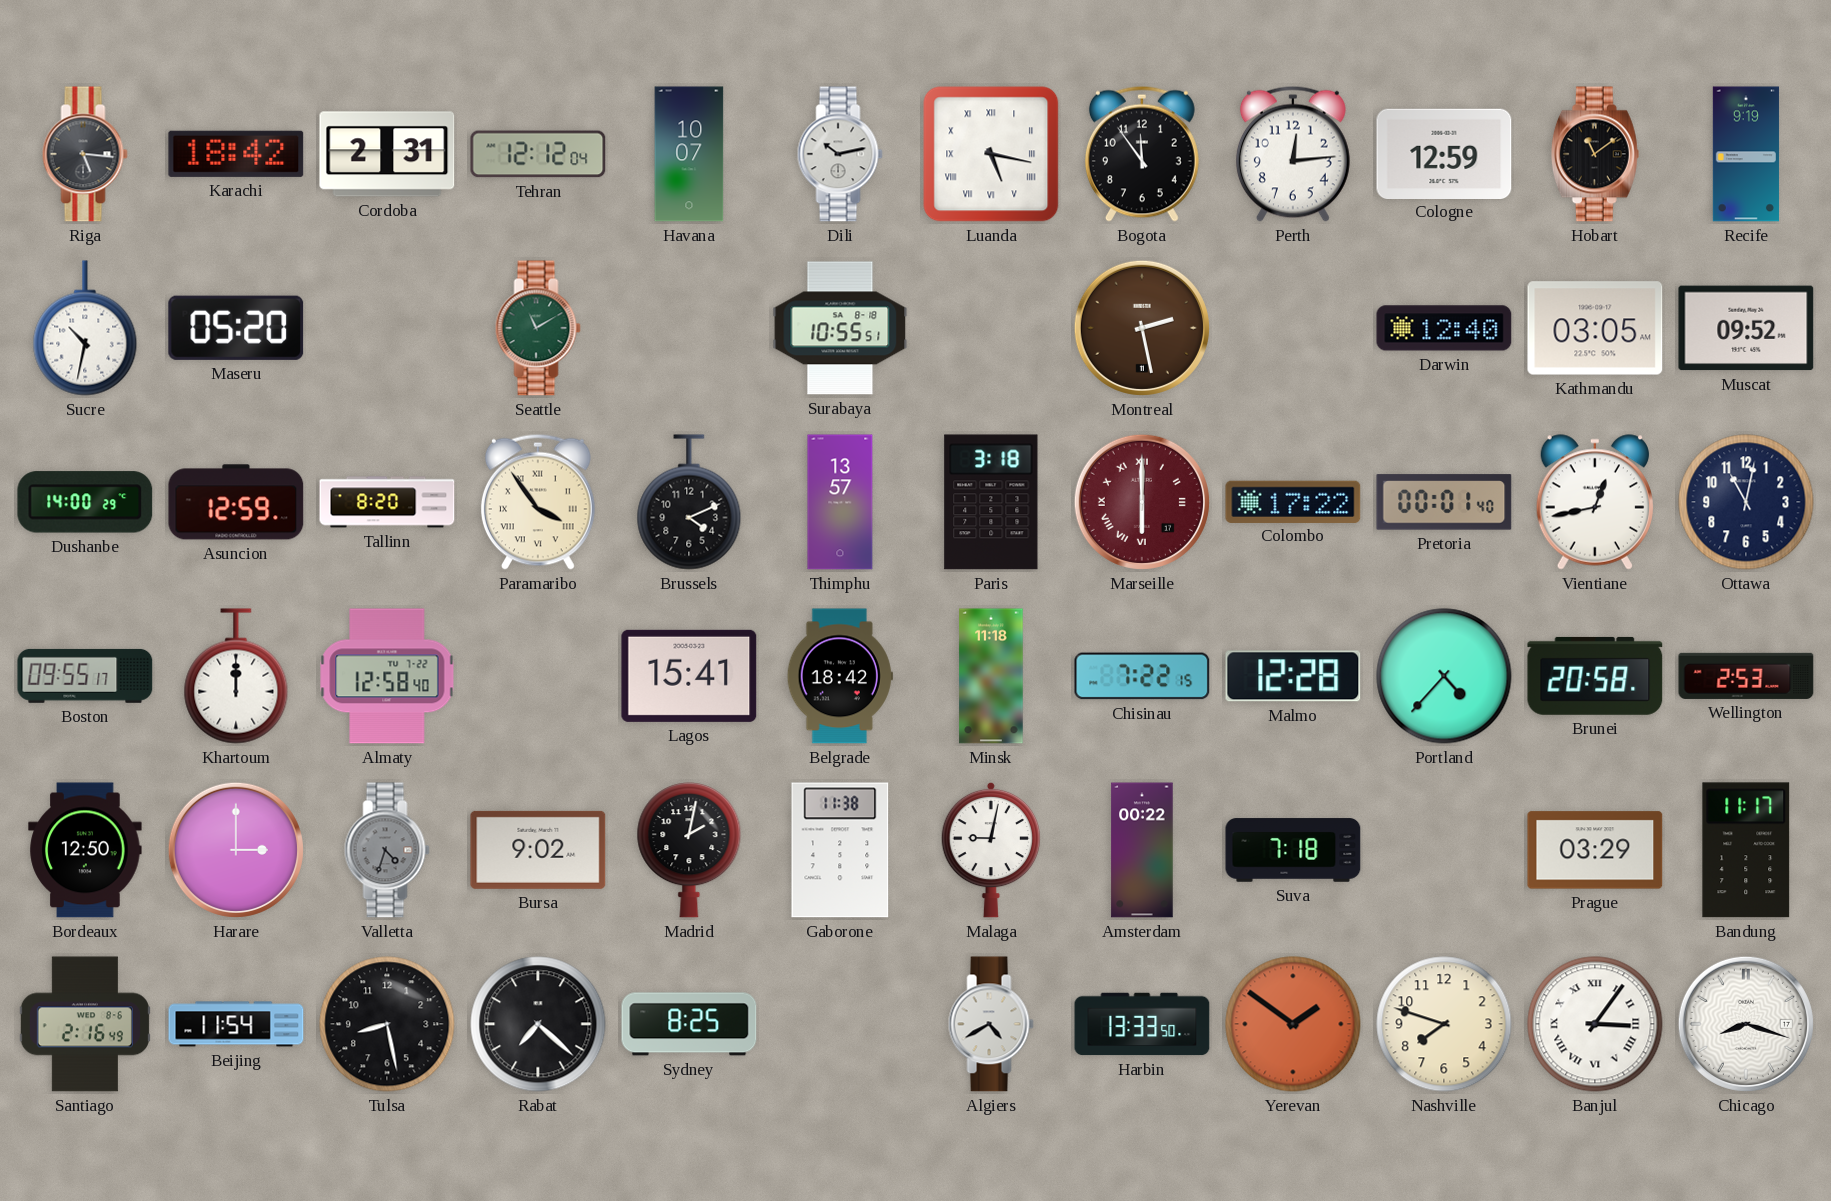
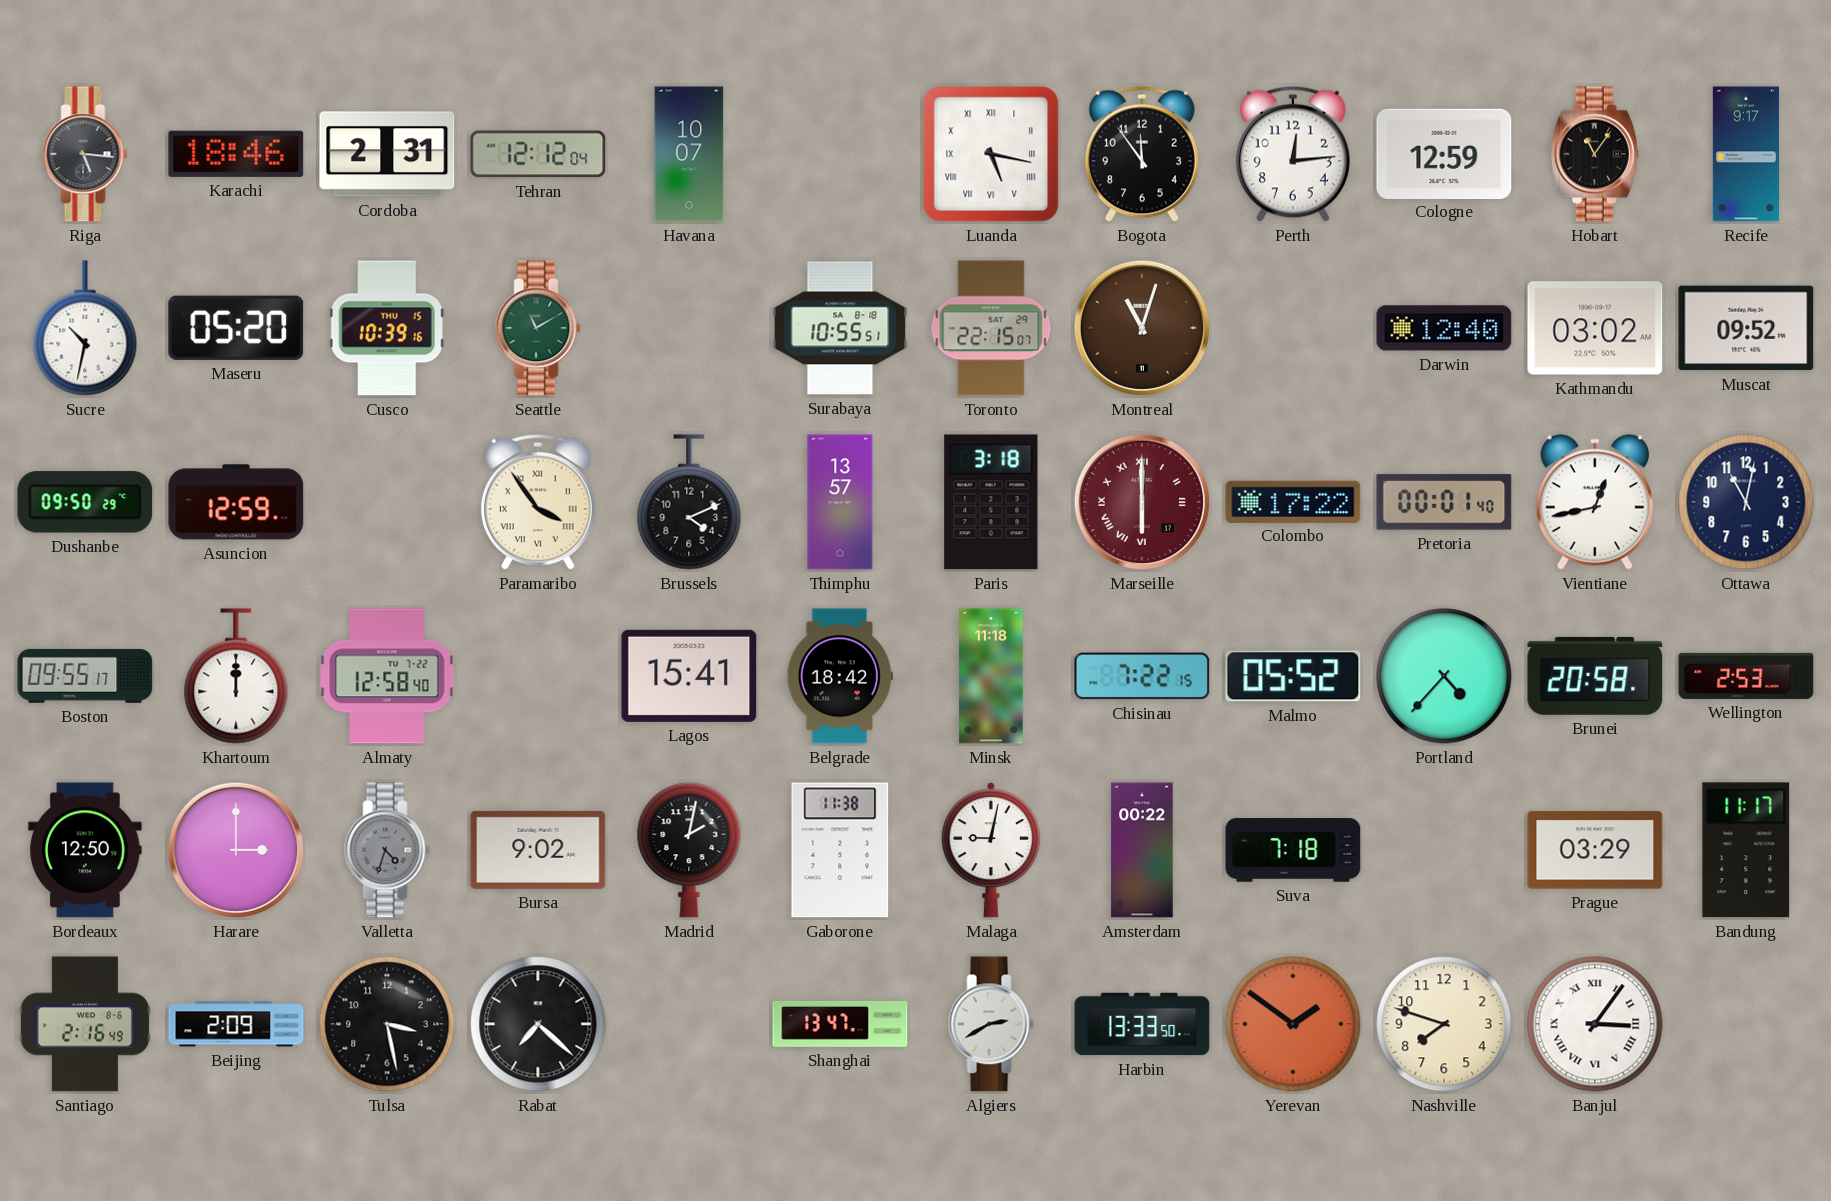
Karachi: 18:42 -> 18:46
Dili: 10:13 -> none
Hobart: 11:09 -> 11:06
Recife: 9:19 -> 9:17
Cusco: none -> 10:39
Toronto: none -> 22:15
Montreal: 2:28 -> 11:03
Kathmandu: 03:05 -> 03:02
Dushanbe: 14:00 -> 09:50
Tallinn: 8:20 -> none
Malmo: 12:28 -> 05:52
Beijing: 11:54 -> 2:09
Tulsa: 8:28 -> 3:28
Sydney: 8:25 -> none
Shanghai: none -> 13:47
Algiers: 4:40 -> 2:40
Chicago: 8:18 -> none
